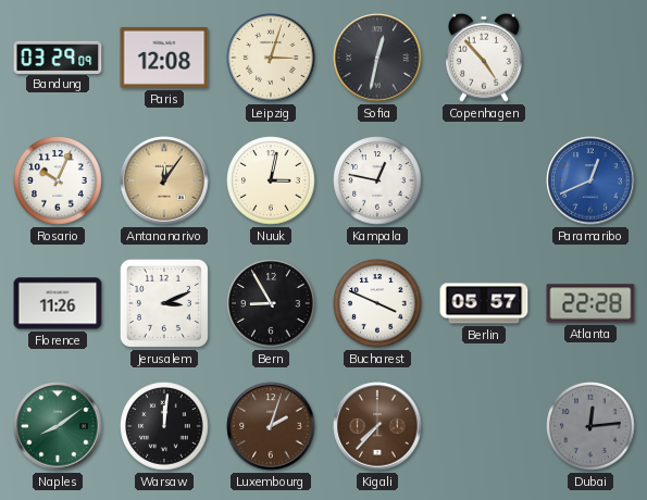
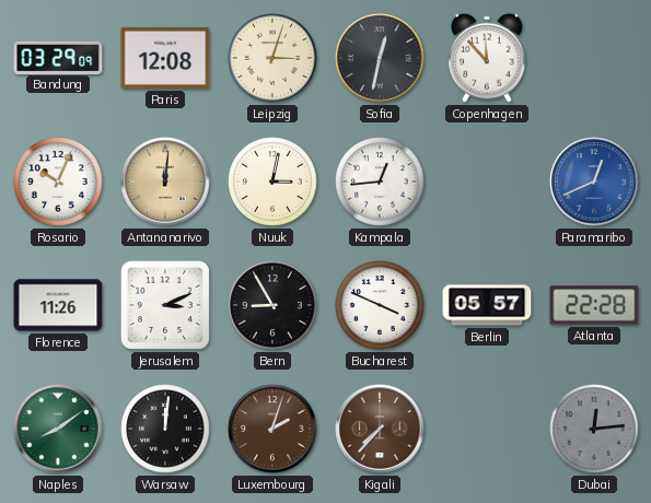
Copenhagen: 4:53 -> 11:53
Antananarivo: 12:06 -> 12:01
Kampala: 12:47 -> 12:44
